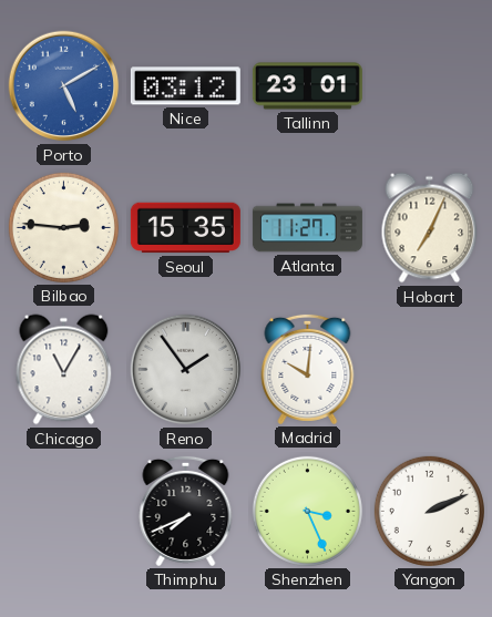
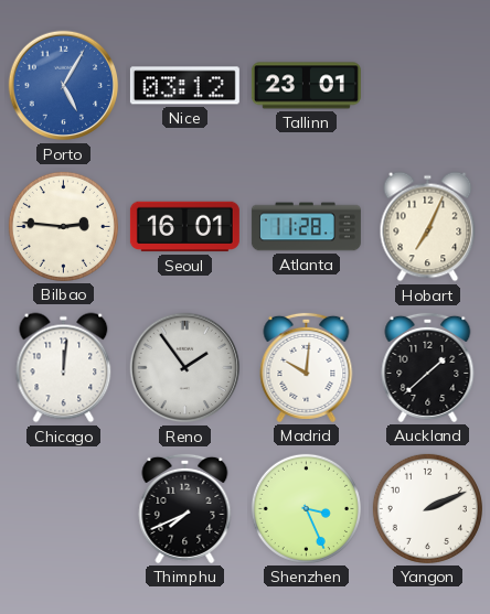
Porto: 5:10 -> 5:05
Seoul: 15:35 -> 16:01
Atlanta: 11:27 -> 11:28
Chicago: 11:05 -> 12:01
Auckland: none -> 1:38
